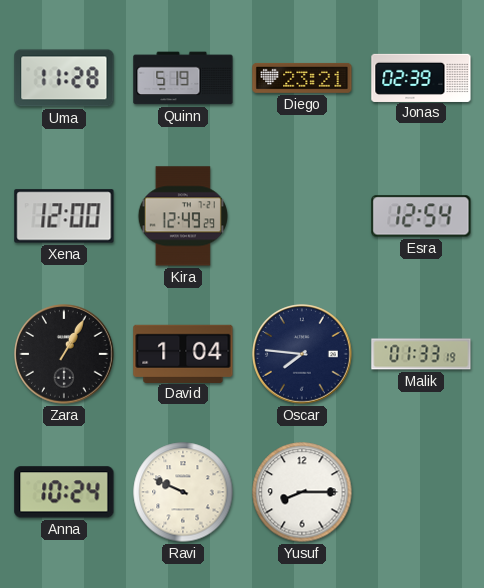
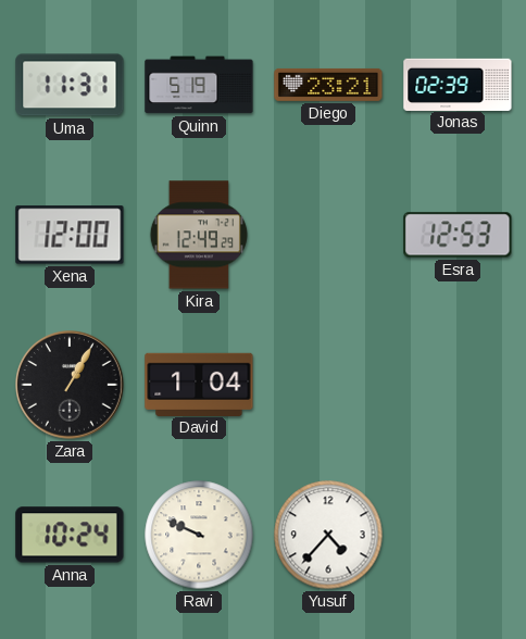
Uma: 11:28 -> 11:31
Esra: 12:54 -> 12:53
Oscar: 7:46 -> none
Malik: 01:33 -> none
Yusuf: 8:15 -> 4:37
